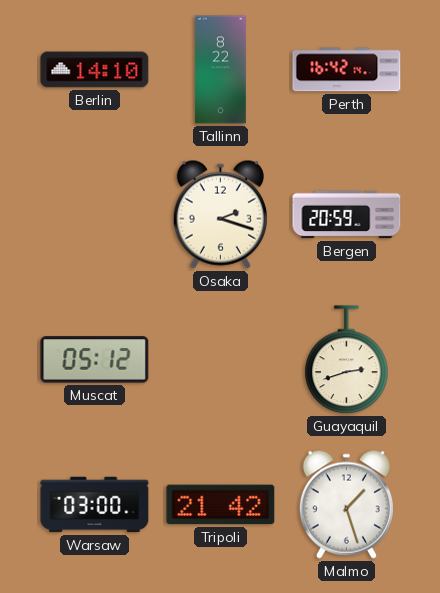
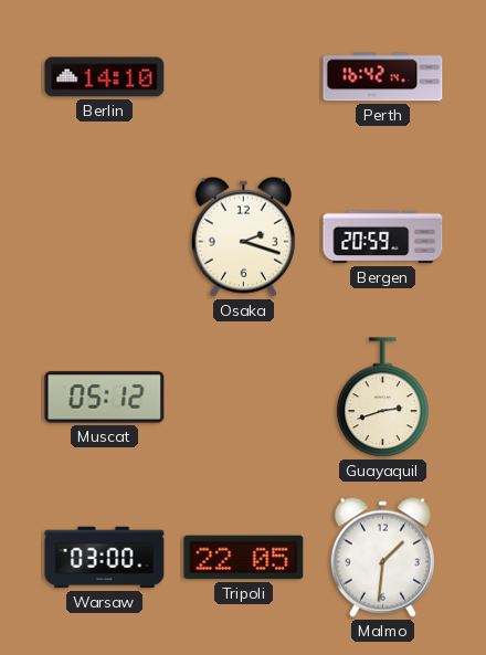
Tallinn: 8:22 -> none
Tripoli: 21:42 -> 22:05
Malmo: 1:27 -> 1:31
